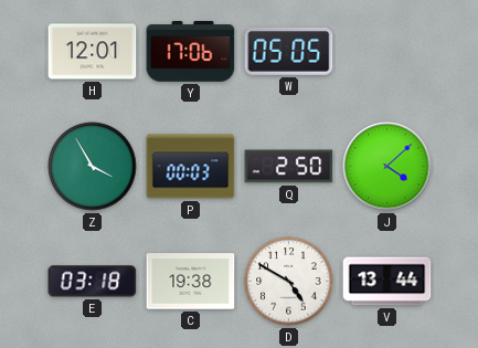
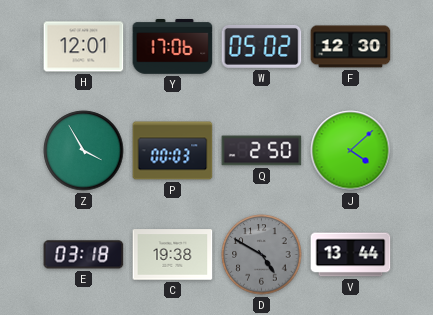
W: 05:05 -> 05:02
F: none -> 12:30
D dial: white -> grey
